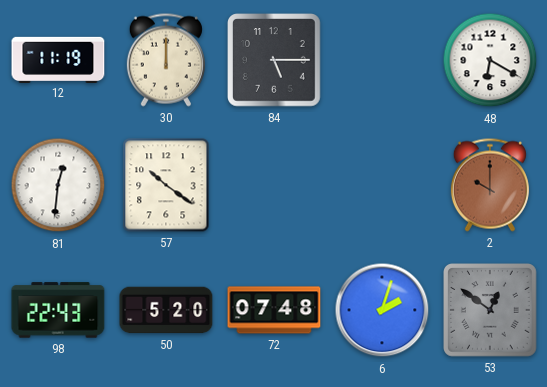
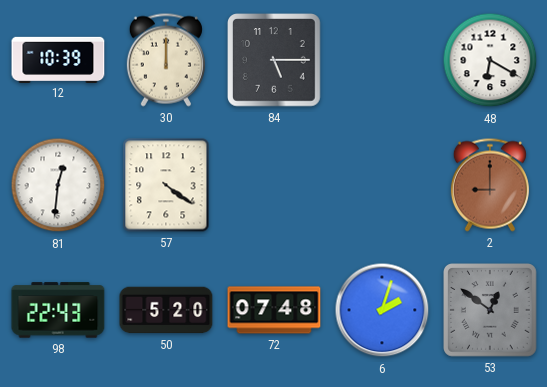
12: 11:19 -> 10:39
57: 10:21 -> 4:21
2: 10:00 -> 9:00
